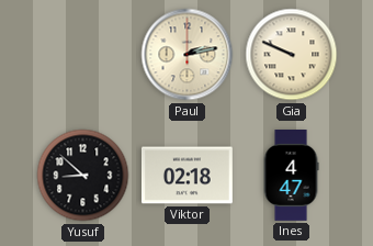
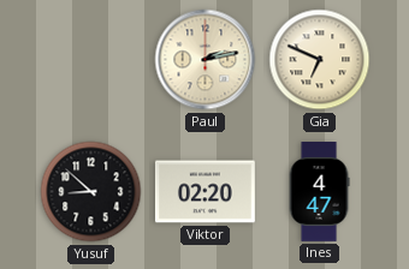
Gia: 9:49 -> 6:49
Viktor: 02:18 -> 02:20
